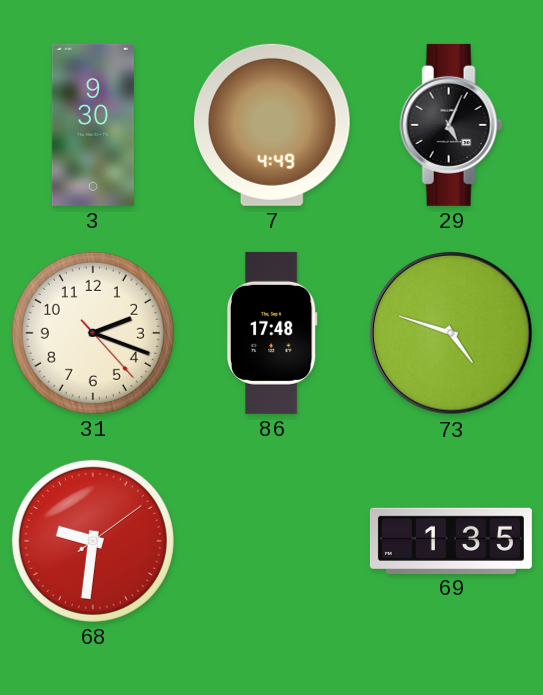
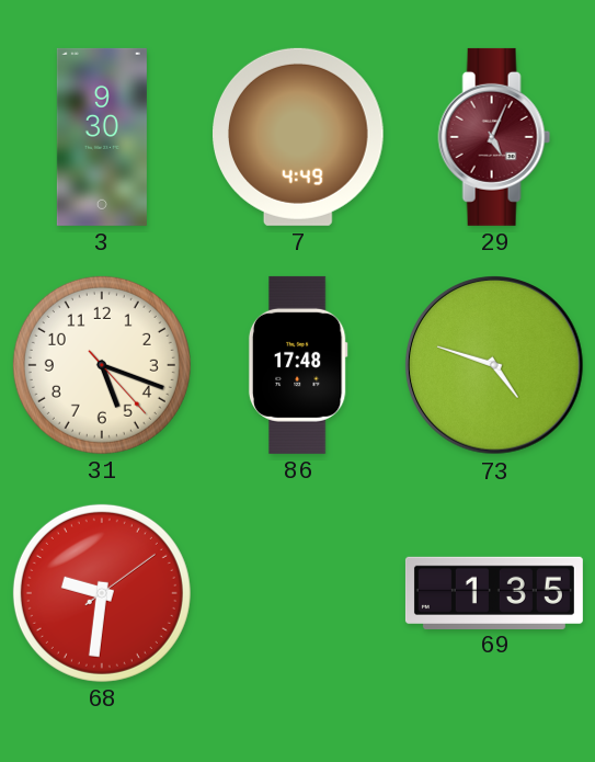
29 dial: black -> burgundy
31: 2:18 -> 5:18
